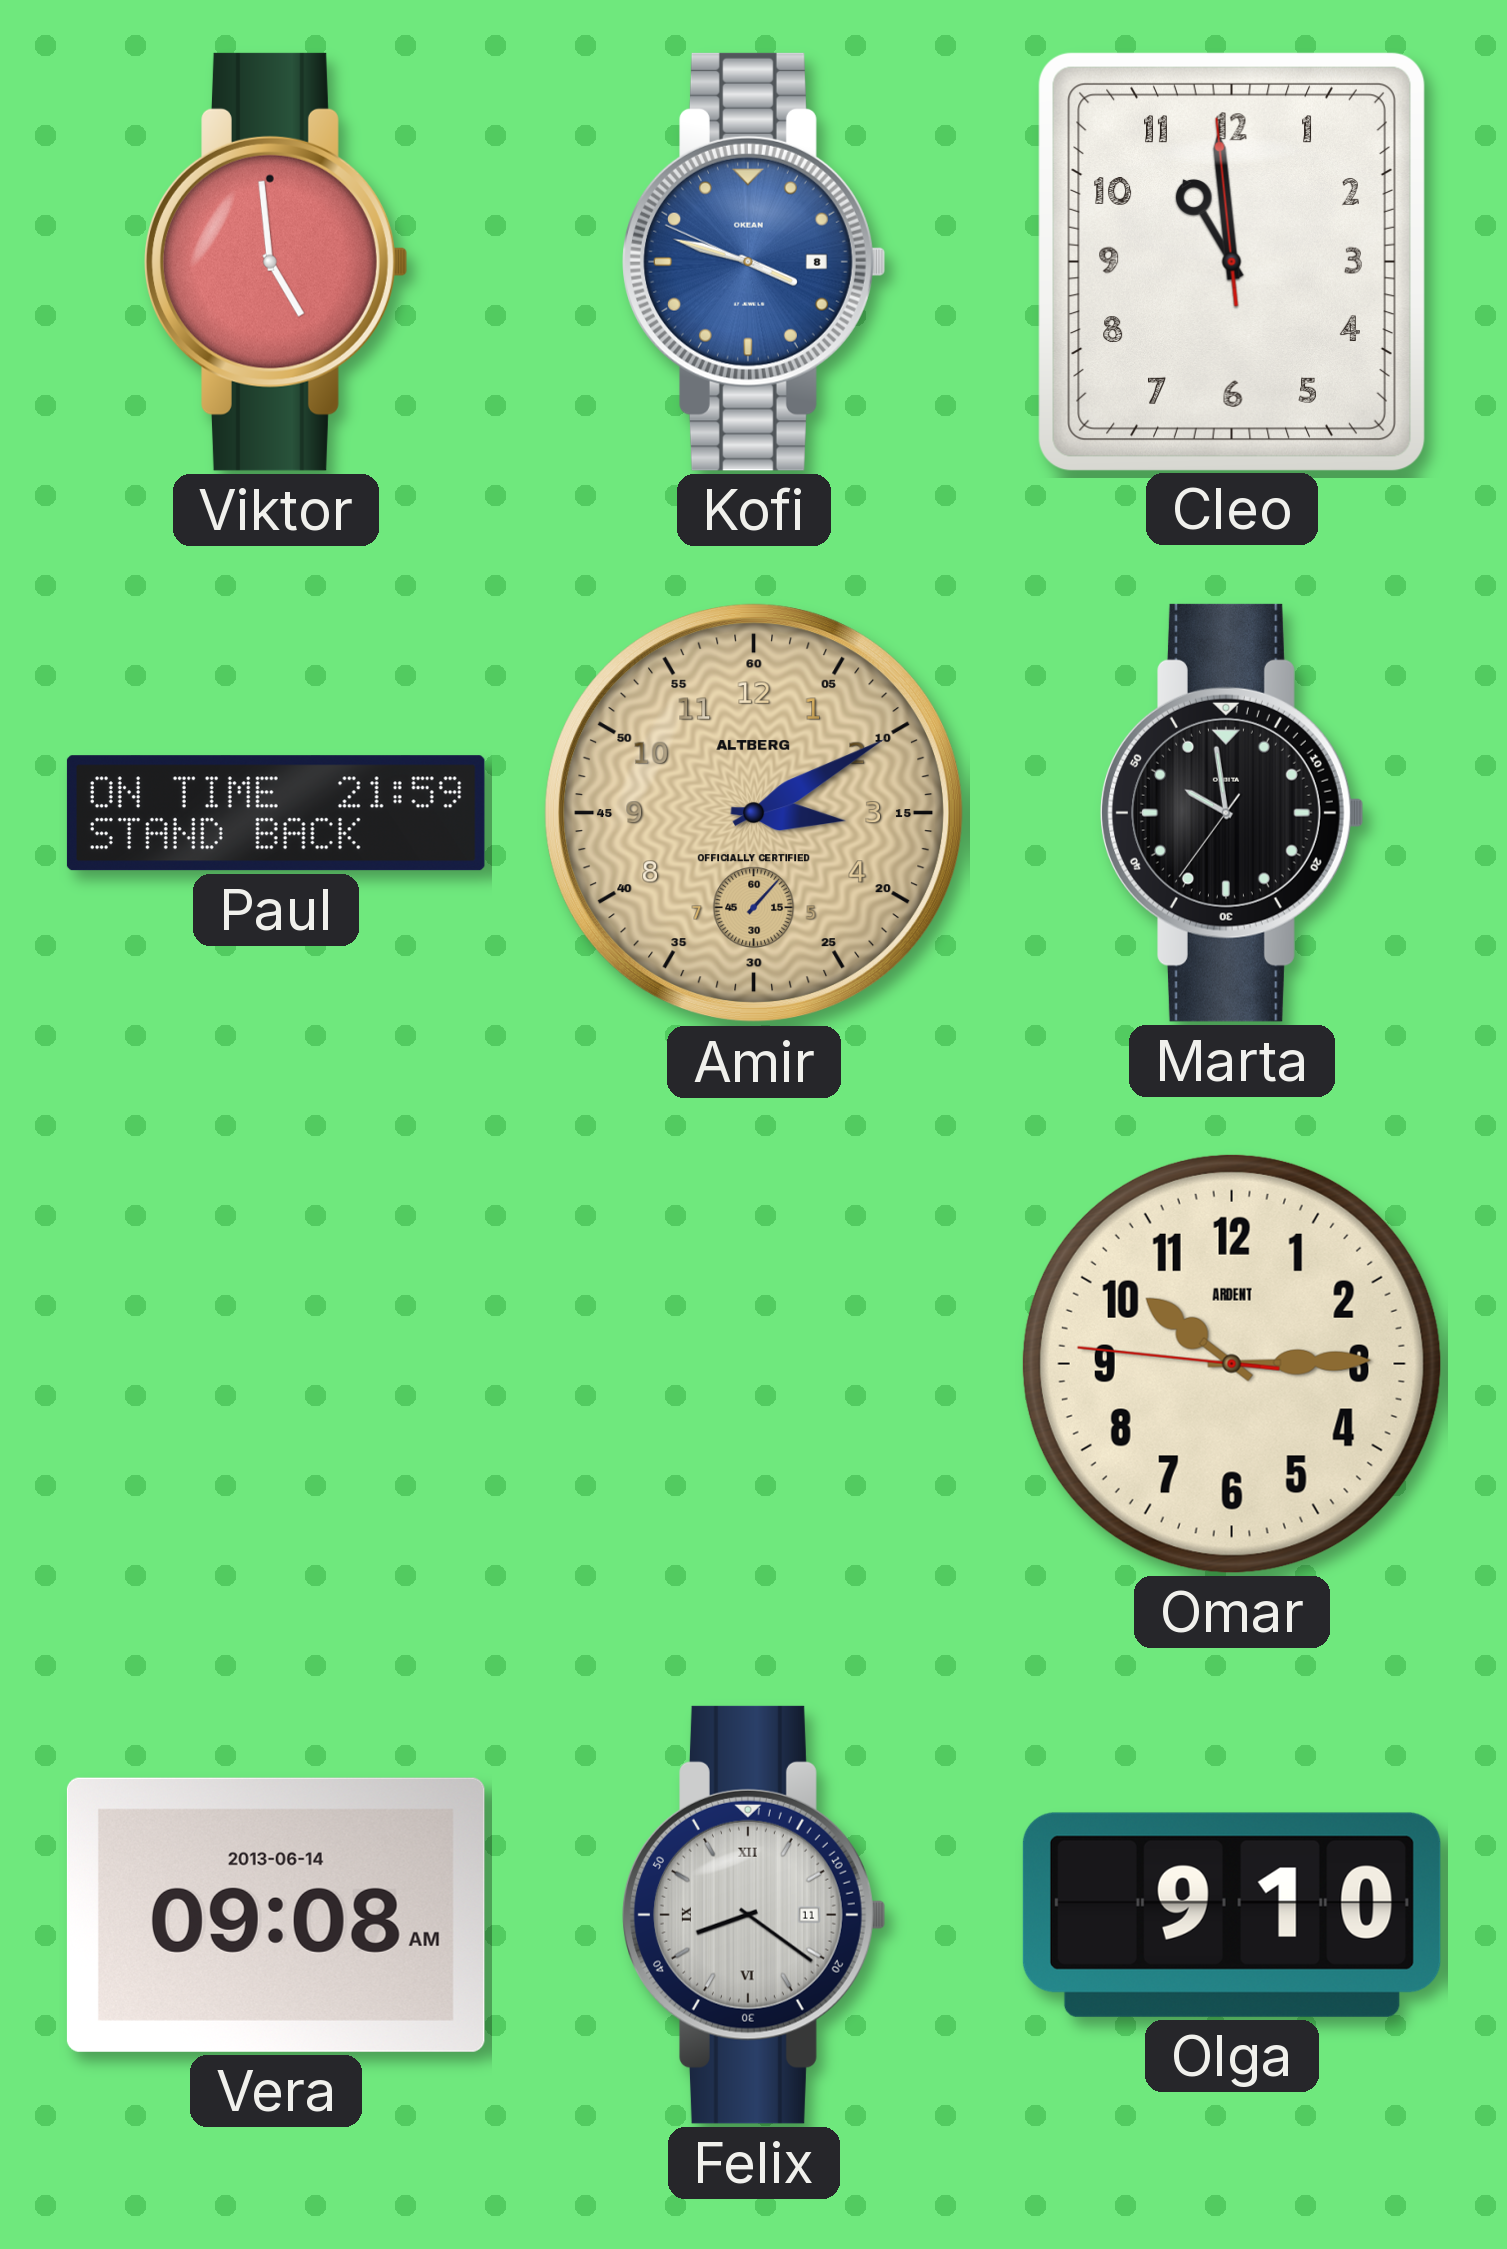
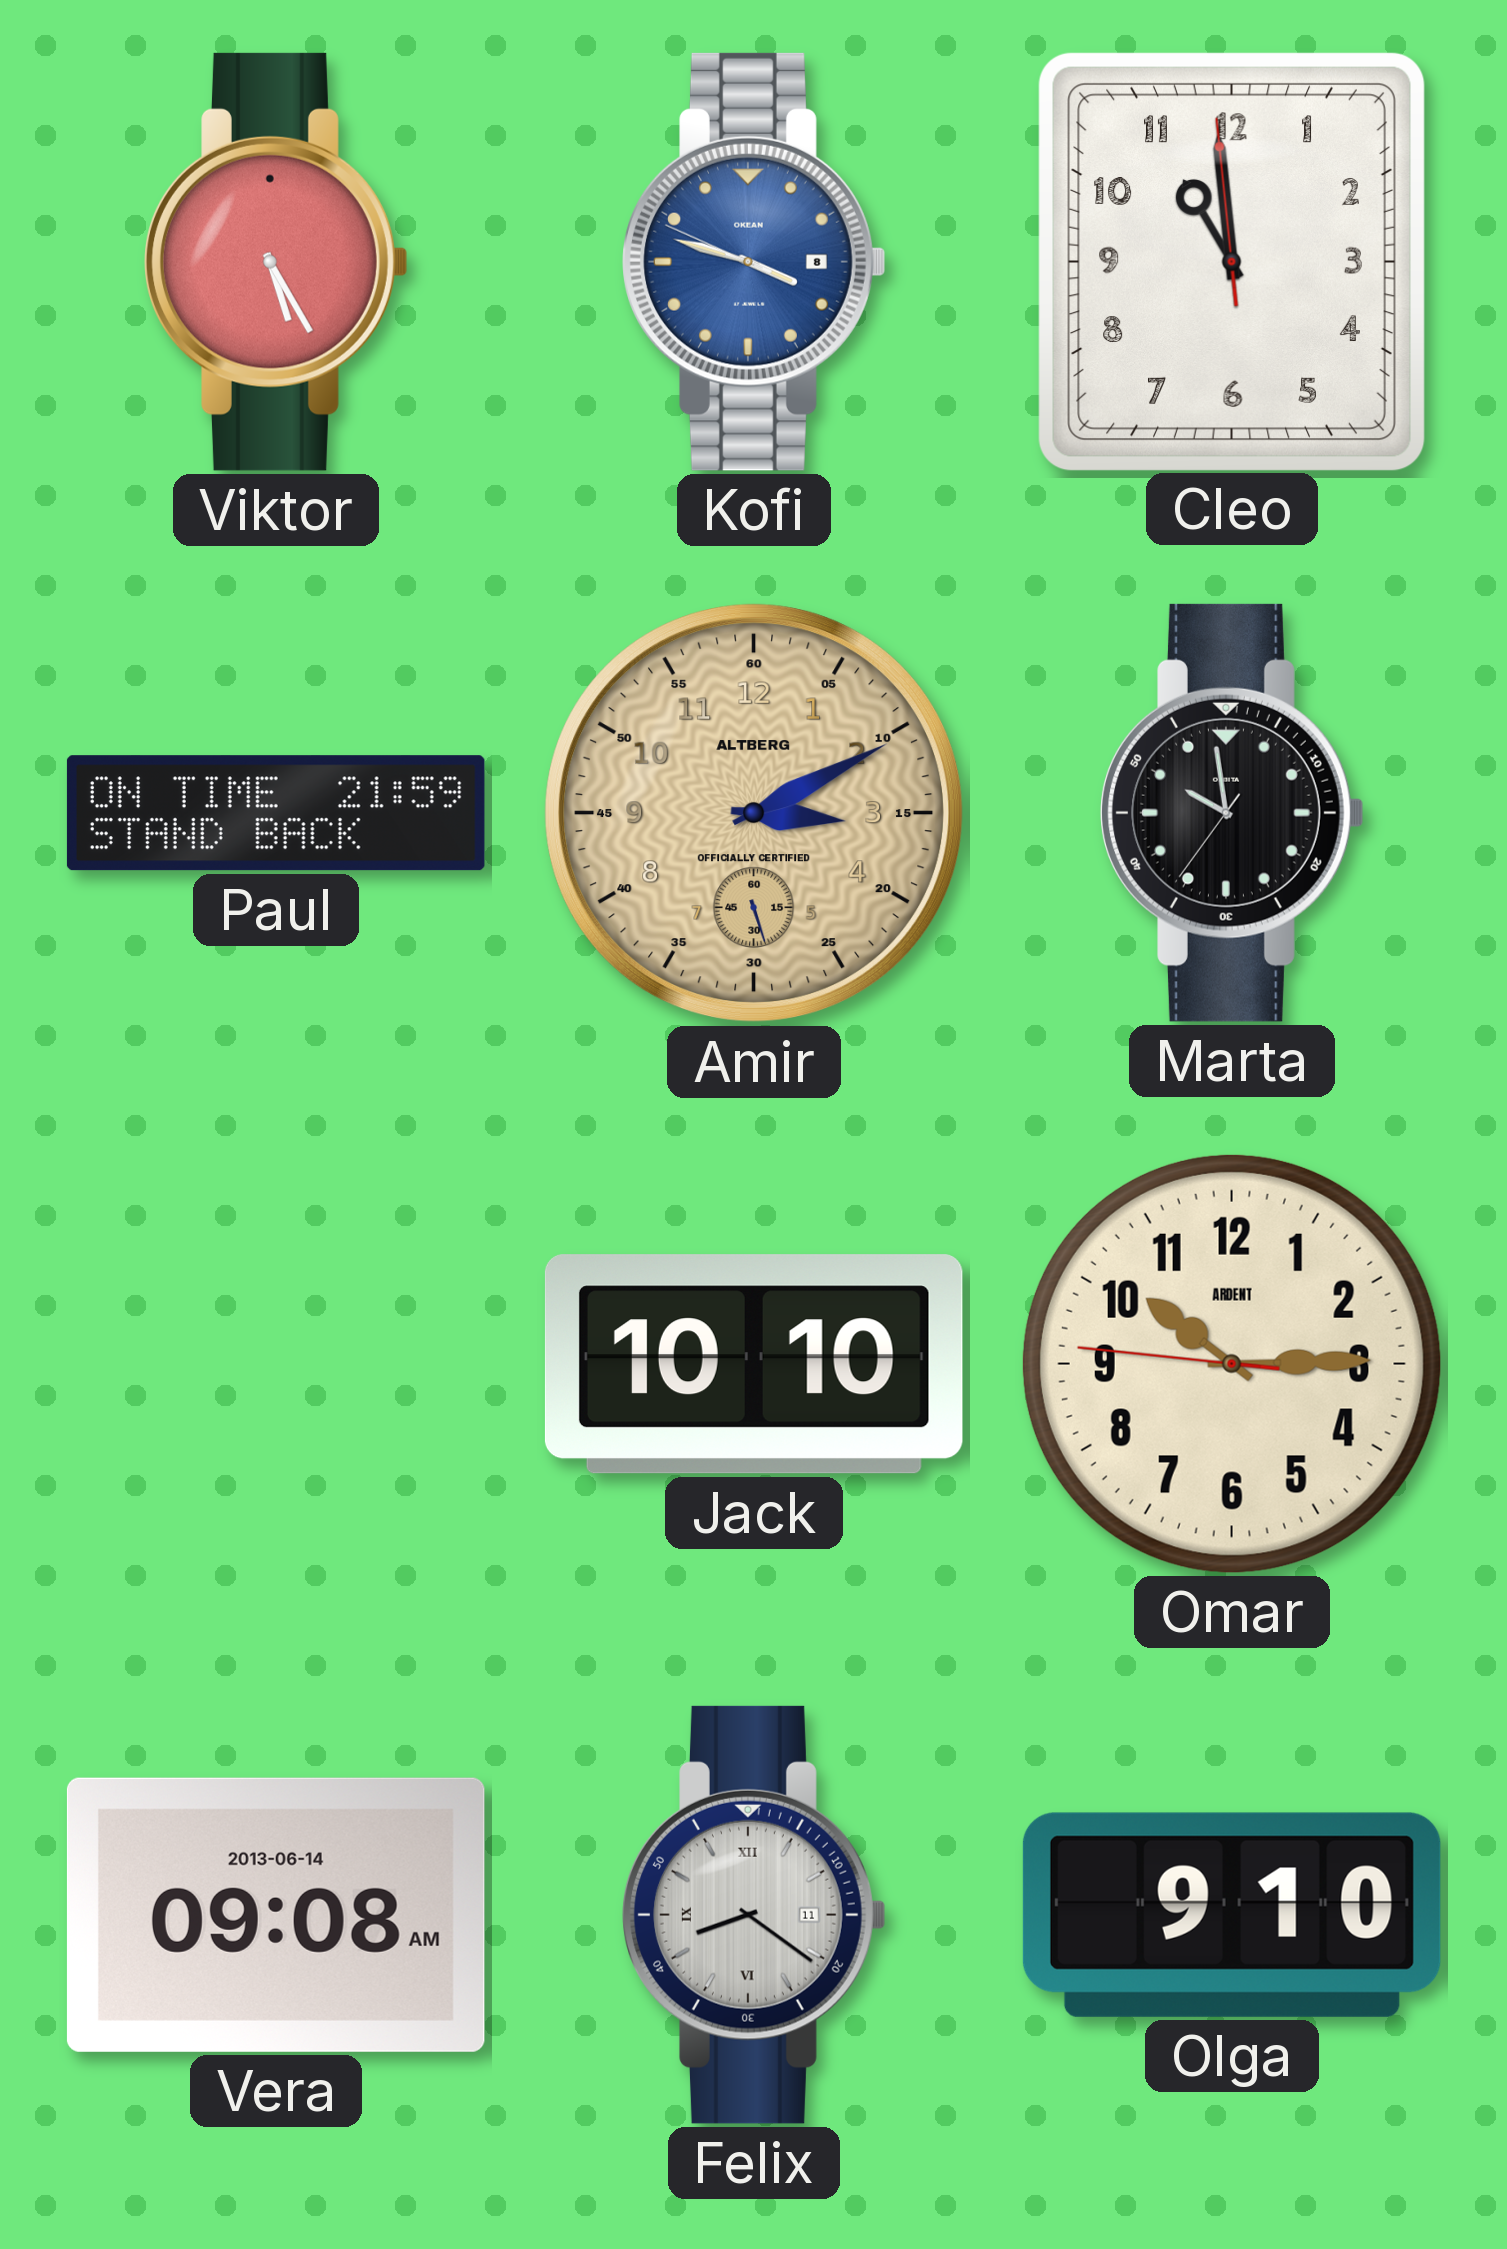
Viktor: 4:59 -> 5:25
Amir: 3:10:07 -> 3:10:27
Jack: none -> 10:10
